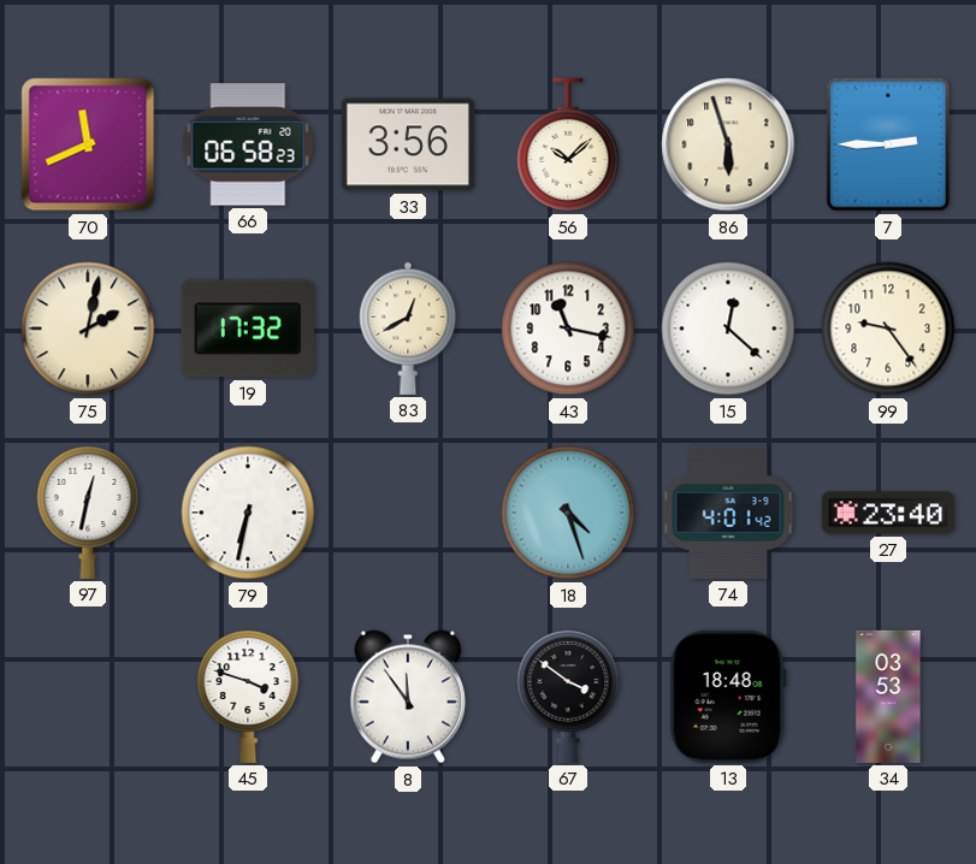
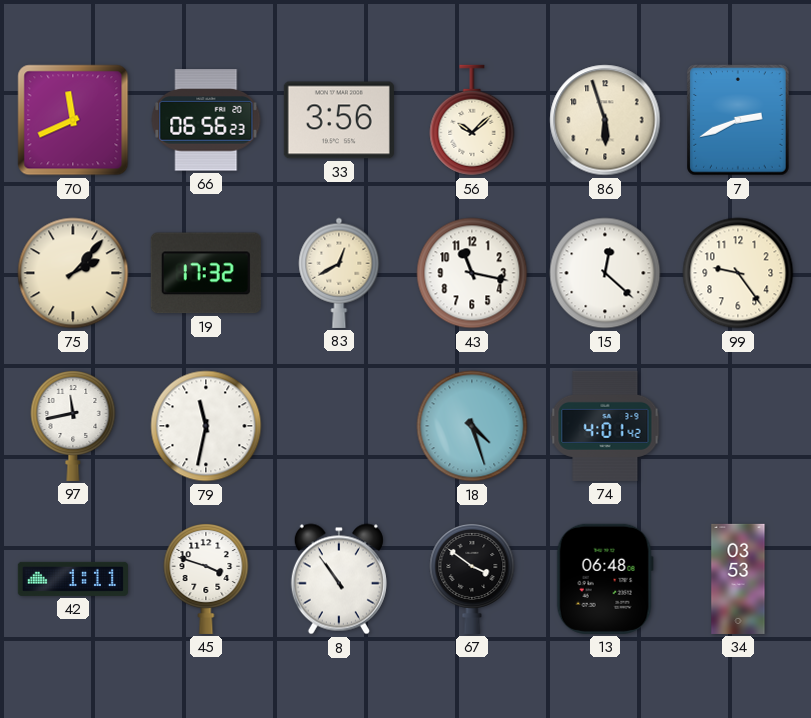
66: 06:58 -> 06:56
7: 2:45 -> 2:41
75: 2:02 -> 2:07
97: 12:32 -> 11:43
79: 6:32 -> 11:32
27: 23:40 -> none
42: none -> 1:11
8: 11:54 -> 10:54
13: 18:48 -> 06:48
